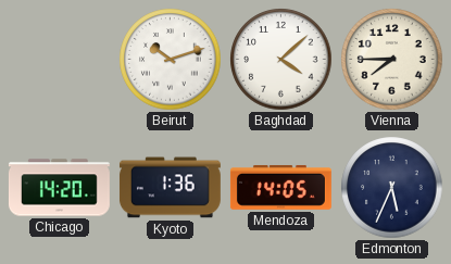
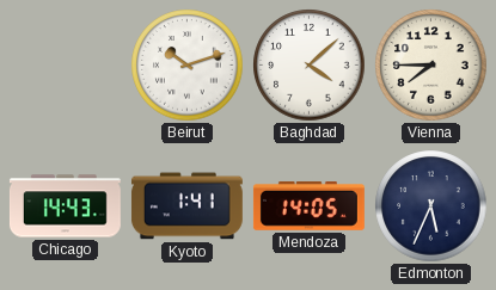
Chicago: 14:20 -> 14:43
Kyoto: 1:36 -> 1:41
